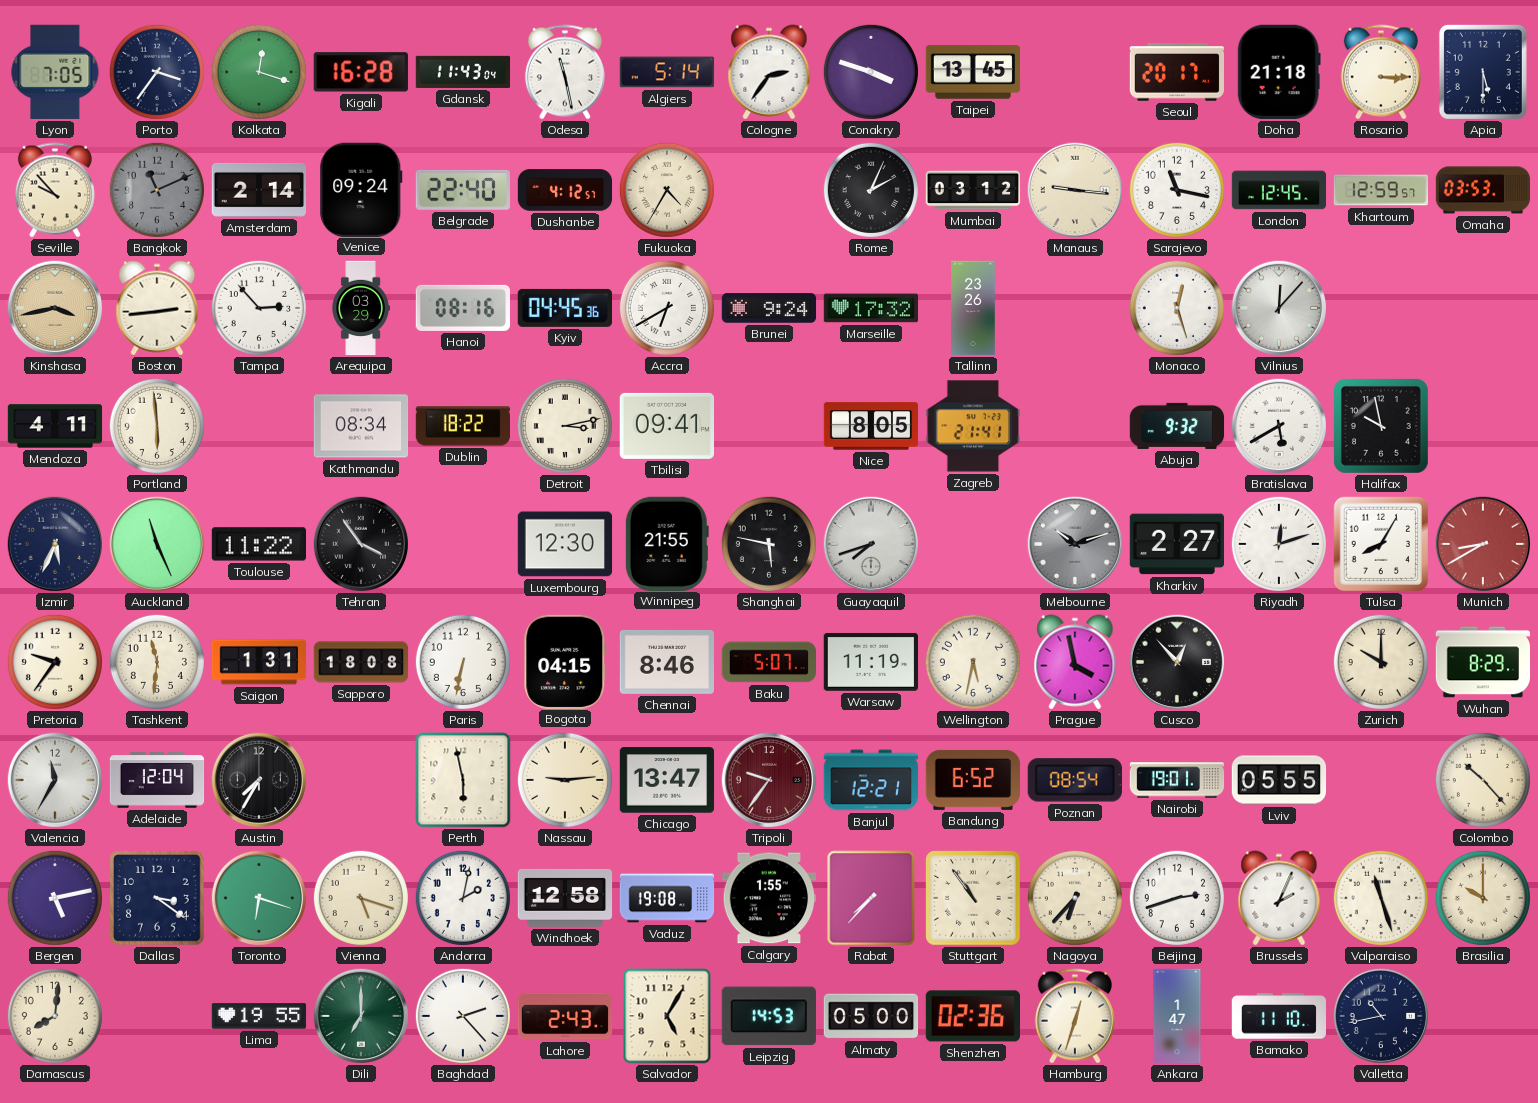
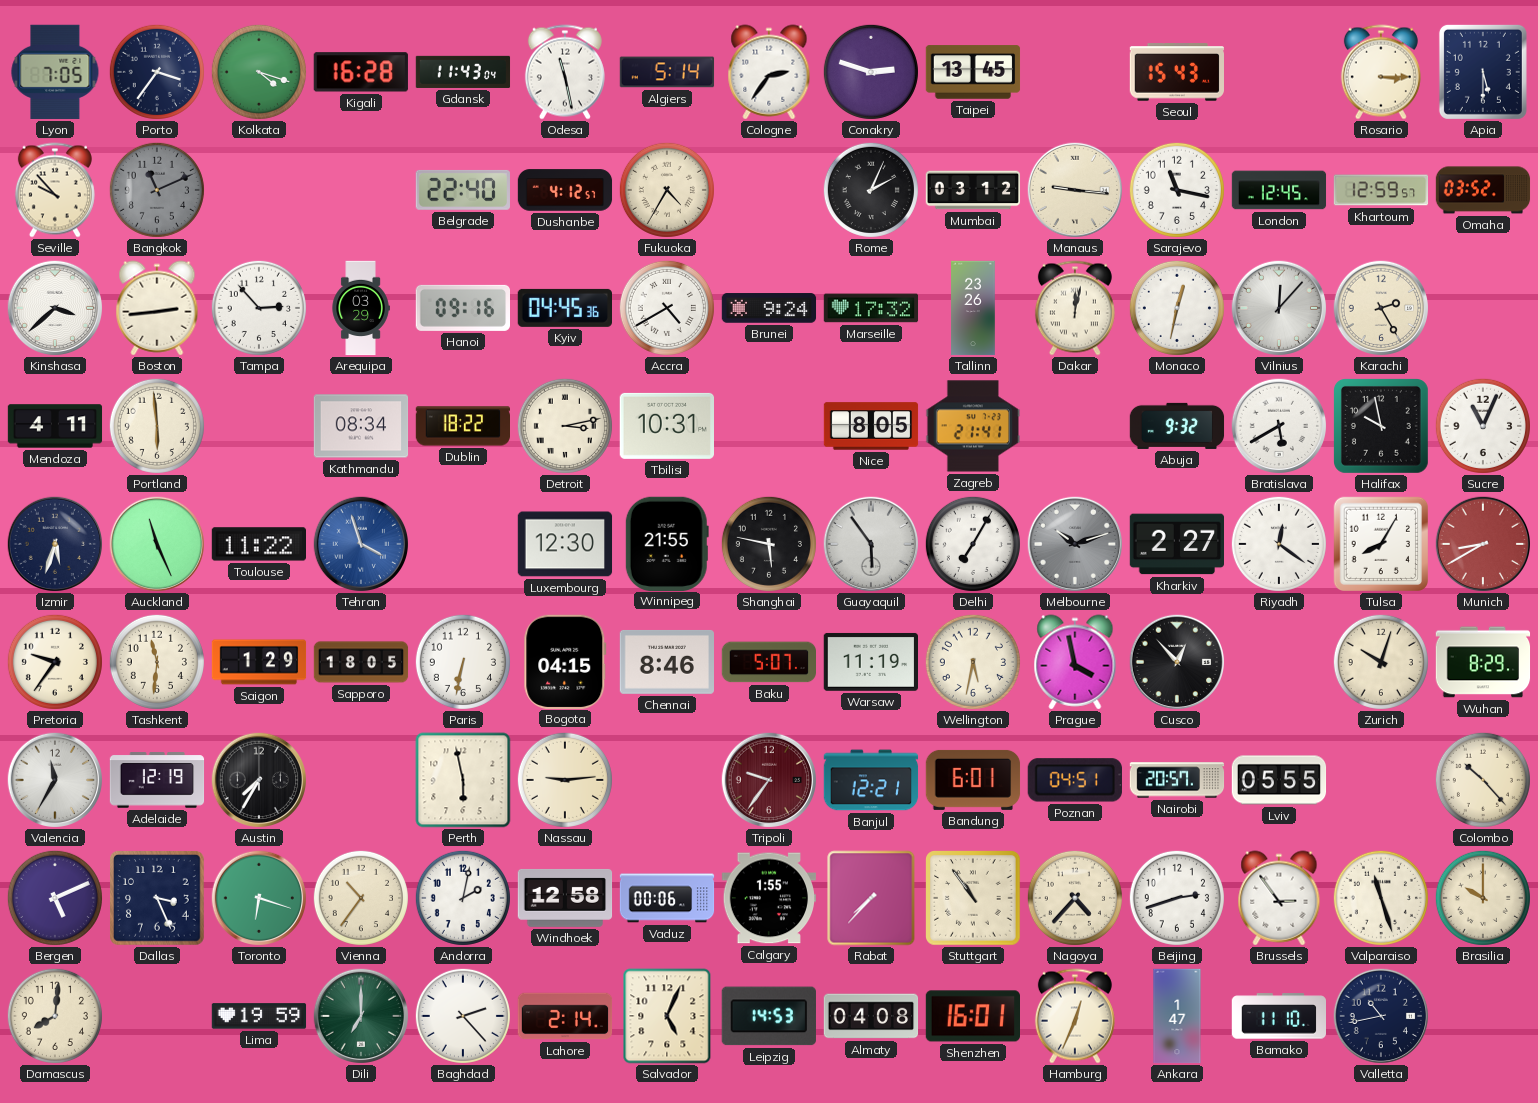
Kolkata: 12:18 -> 4:18
Conakry: 3:48 -> 2:48
Seoul: 20:17 -> 15:43
Doha: 21:18 -> none
Amsterdam: 2:14 -> none
Venice: 09:24 -> none
Omaha: 03:53 -> 03:52
Kinshasa: 3:43 -> 3:38
Kinshasa dial: champagne -> white
Hanoi: 08:16 -> 09:16
Accra: 6:40 -> 4:40
Dakar: none -> 12:02
Monaco: 12:27 -> 12:32
Karachi: none -> 2:25
Tbilisi: 09:41 -> 10:31
Sucre: none -> 11:04
Izmir: 5:34 -> 5:33
Tehran: 3:54 -> 3:57
Tehran dial: black -> blue
Guayaquil: 7:42 -> 5:54
Delhi: none -> 7:05
Riyadh: 12:12 -> 12:21
Saigon: 1:31 -> 1:29
Sapporo: 18:08 -> 18:05
Zurich: 10:00 -> 10:03
Adelaide: 12:04 -> 12:19
Chicago: 13:47 -> none
Bandung: 6:52 -> 6:01
Poznan: 08:54 -> 04:51
Nairobi: 19:01 -> 20:57
Bergen: 5:13 -> 5:11
Dallas: 3:21 -> 3:26
Vienna: 5:18 -> 10:36
Vaduz: 19:08 -> 00:06
Nagoya: 6:37 -> 4:37
Brussels: 2:04 -> 2:54
Lima: 19:55 -> 19:59
Lahore: 2:43 -> 2:14
Salvador: 5:05 -> 5:04
Almaty: 05:00 -> 04:08
Shenzhen: 02:36 -> 16:01
Hamburg: 12:33 -> 12:34
